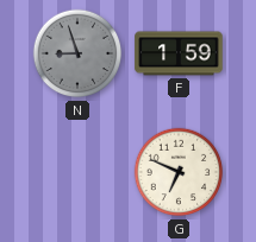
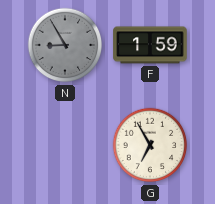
N: 8:57 -> 8:55
G: 6:49 -> 6:55
